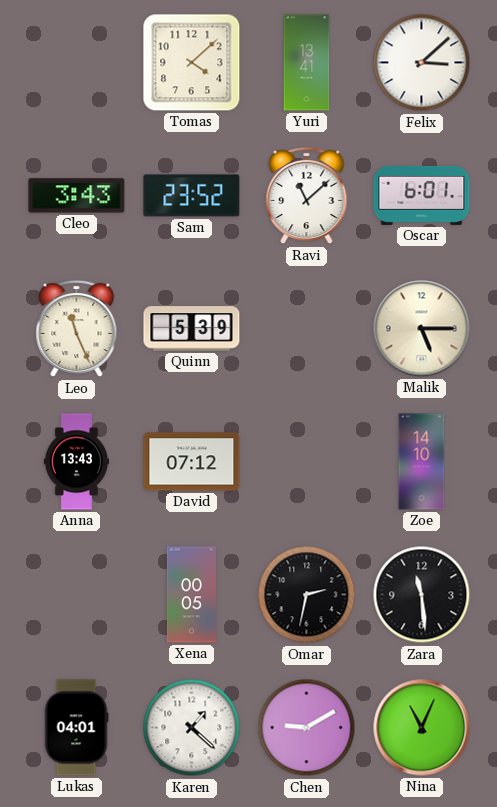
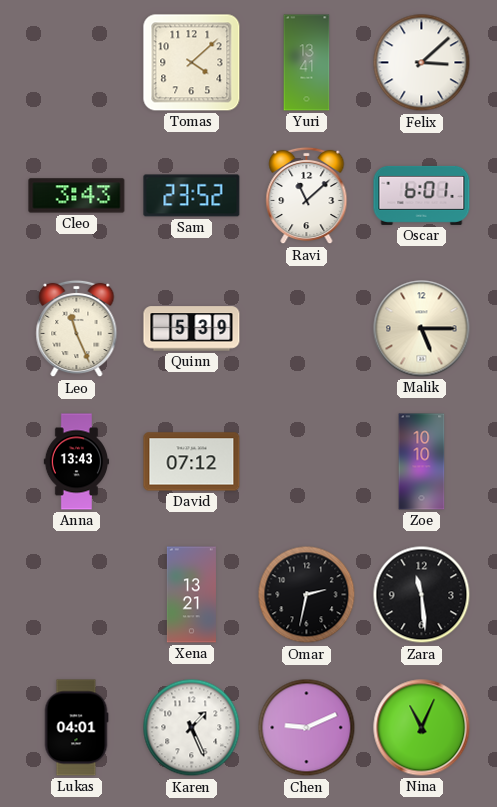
Zoe: 14:10 -> 10:10
Xena: 00:05 -> 13:21
Karen: 1:22 -> 1:26
Chen: 9:10 -> 9:11
